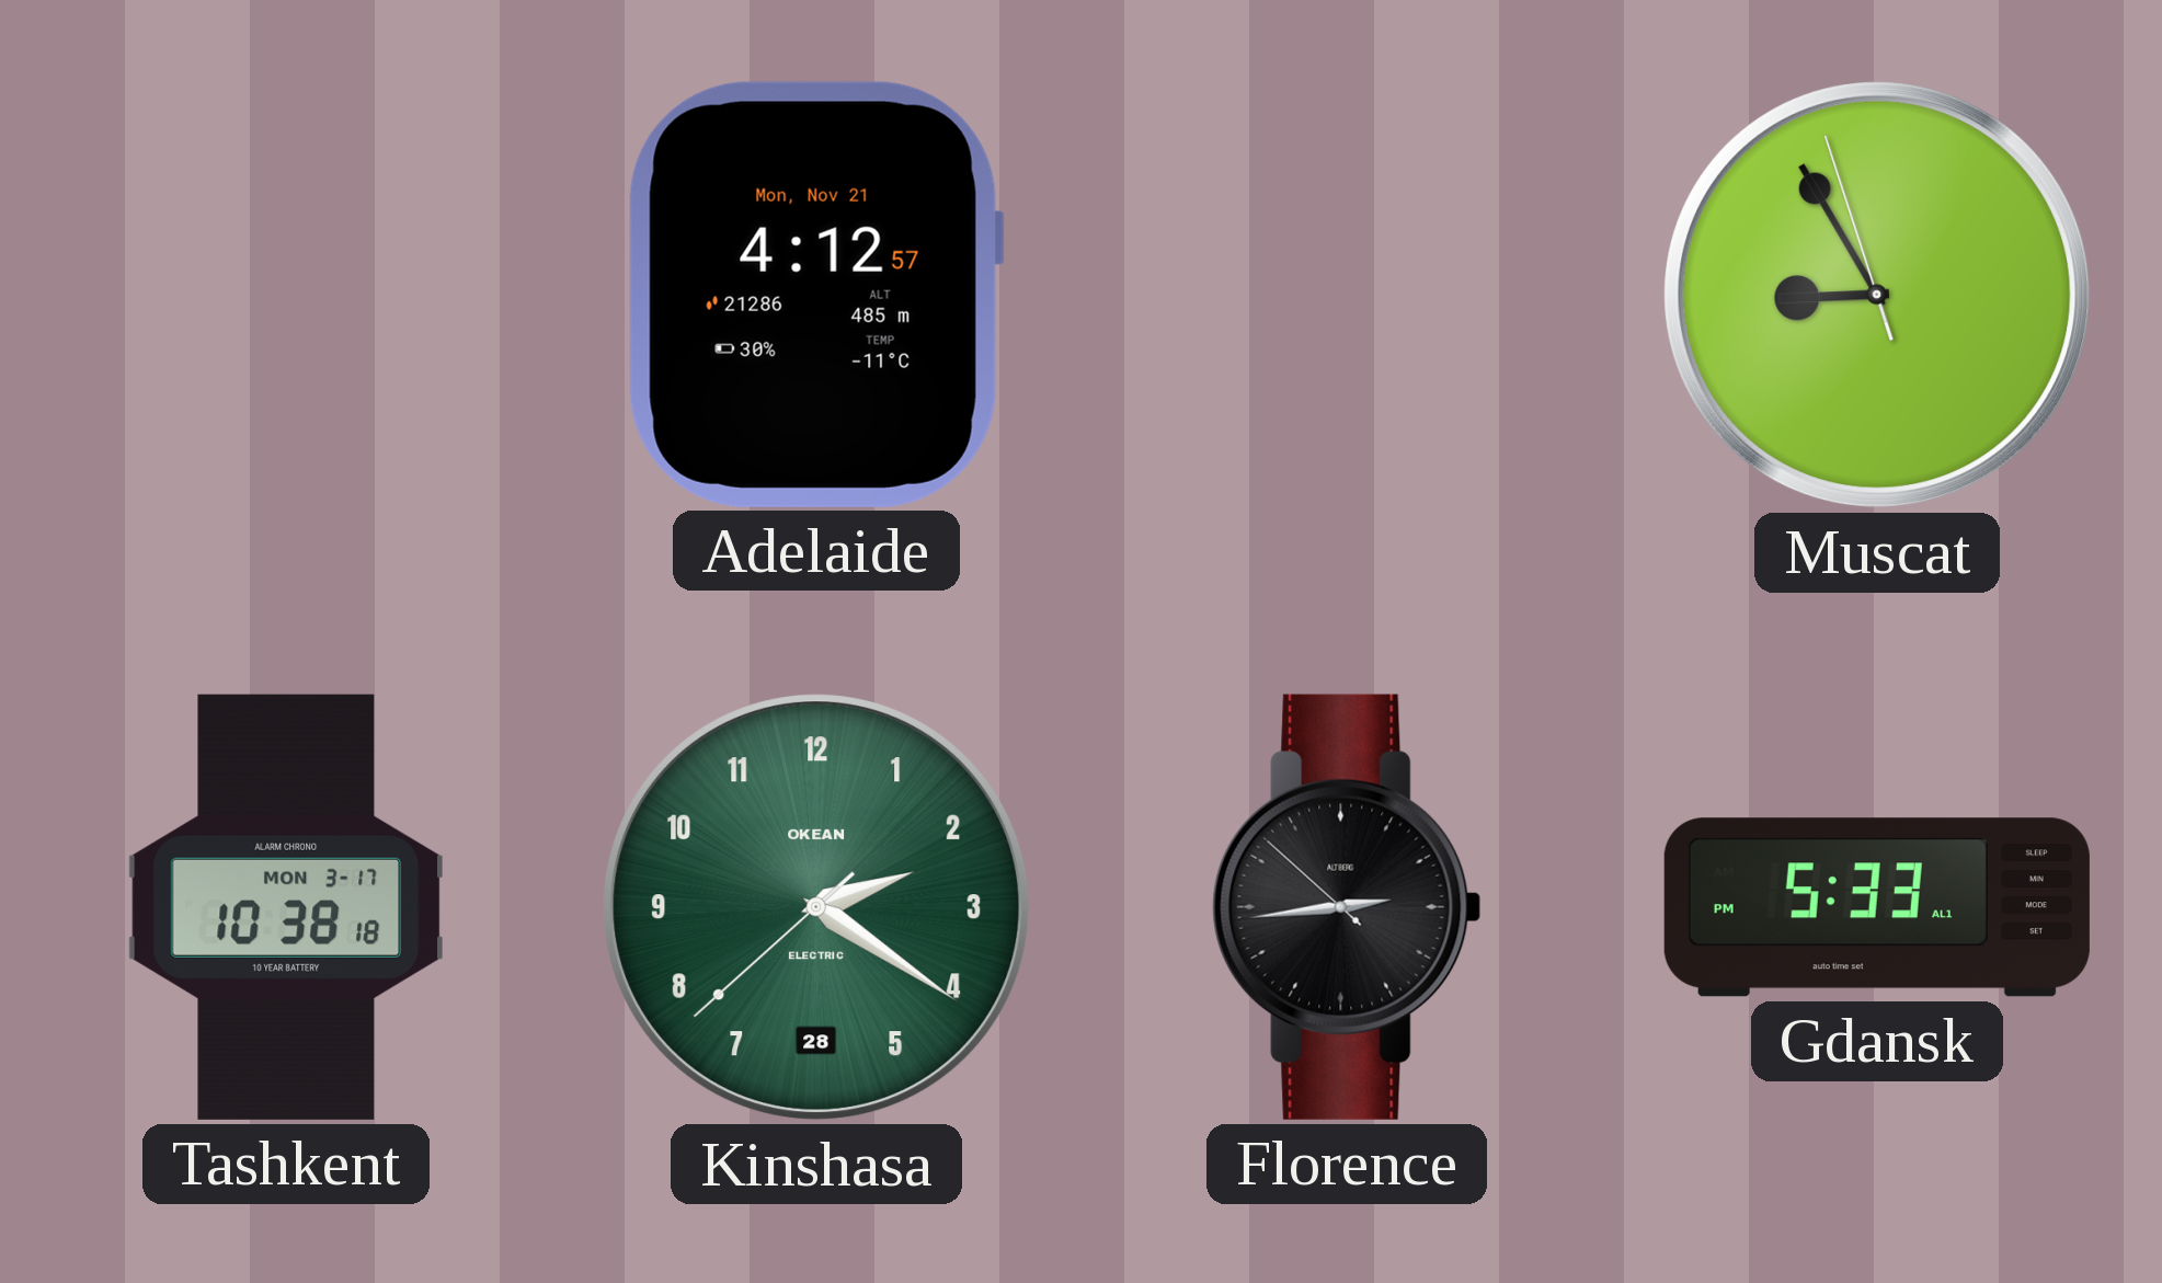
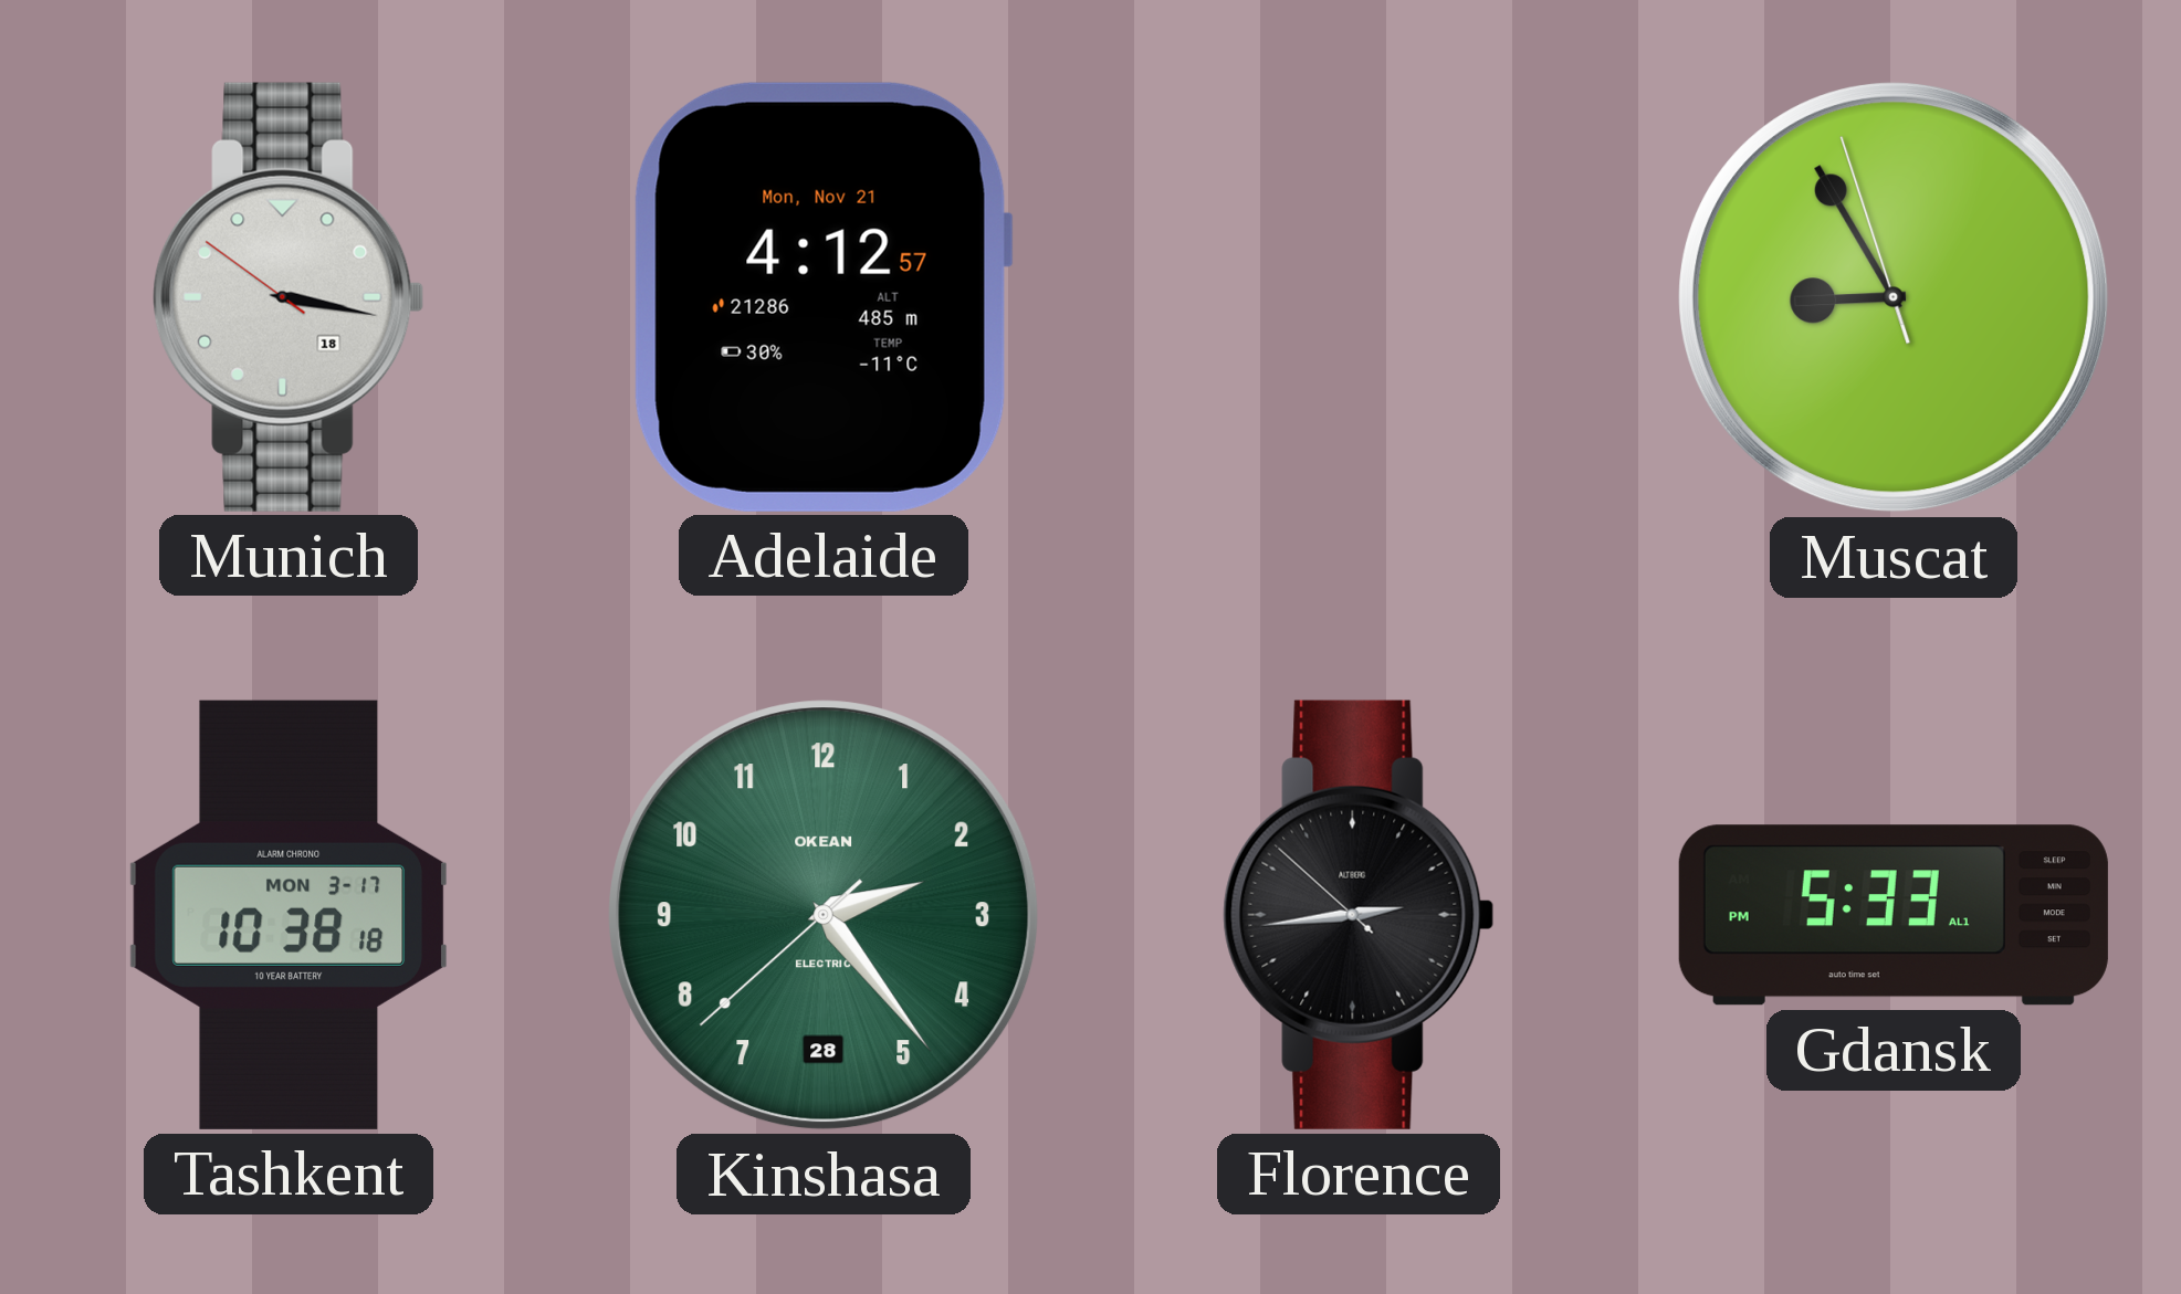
Munich: none -> 3:16
Kinshasa: 2:20 -> 2:23
